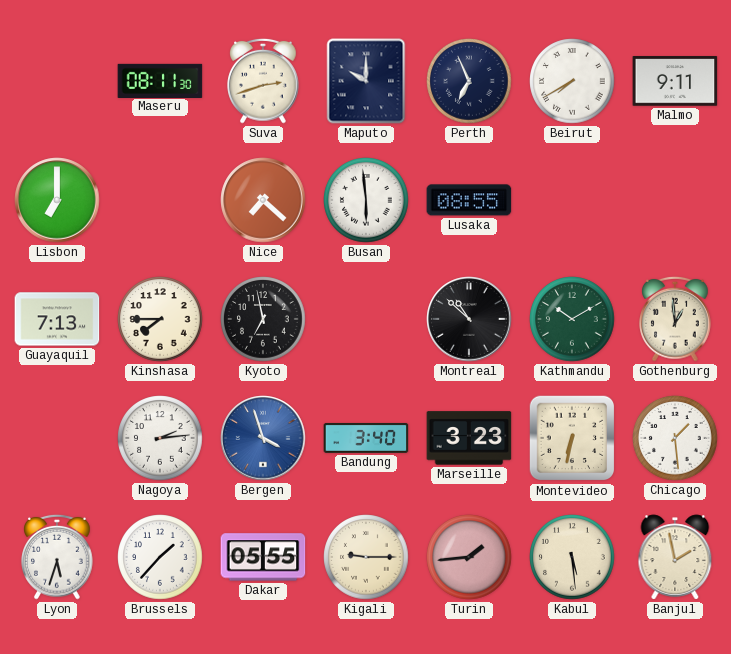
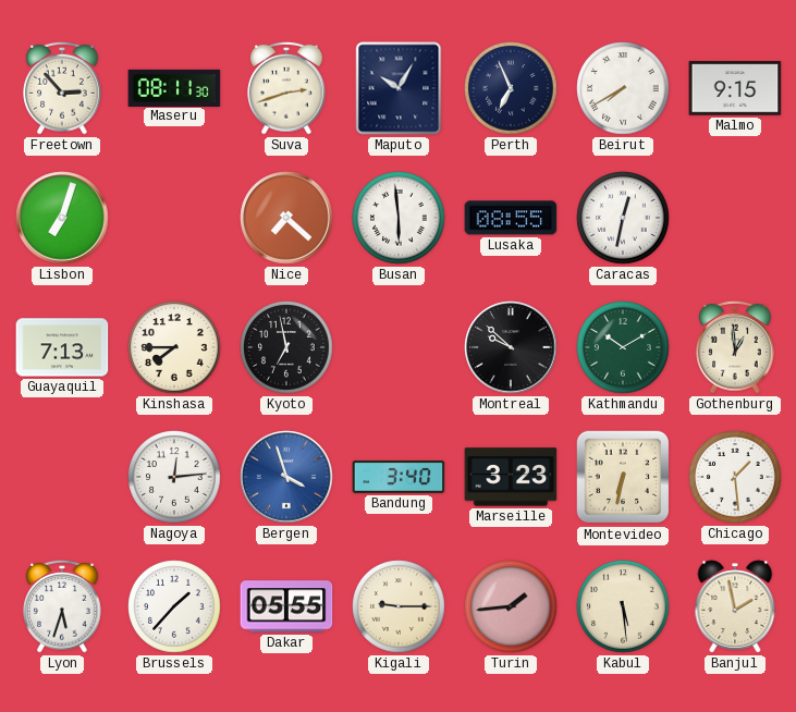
Freetown: none -> 2:53
Maputo: 10:00 -> 10:05
Malmo: 9:11 -> 9:15
Lisbon: 7:00 -> 7:03
Caracas: none -> 12:32
Montreal: 10:52 -> 9:52
Nagoya: 2:14 -> 12:14
